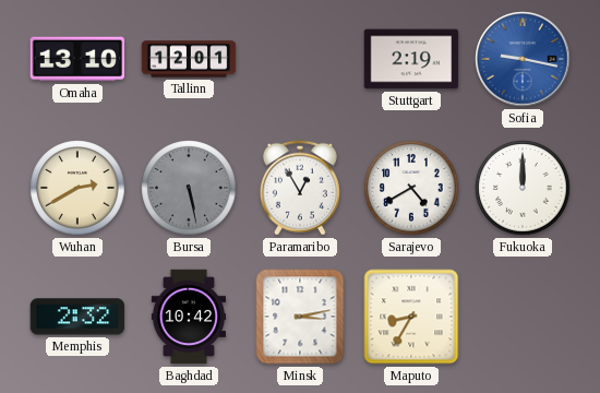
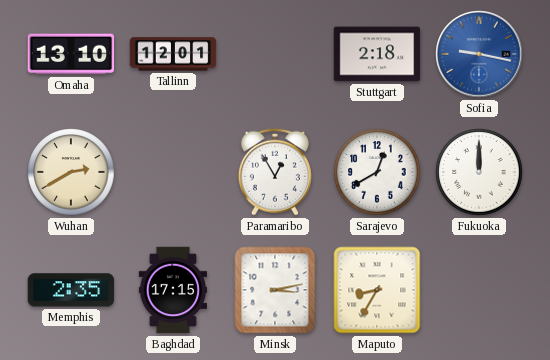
Stuttgart: 2:19 -> 2:18
Bursa: 5:28 -> none
Sarajevo: 4:40 -> 12:40
Memphis: 2:32 -> 2:35
Baghdad: 10:42 -> 17:15
